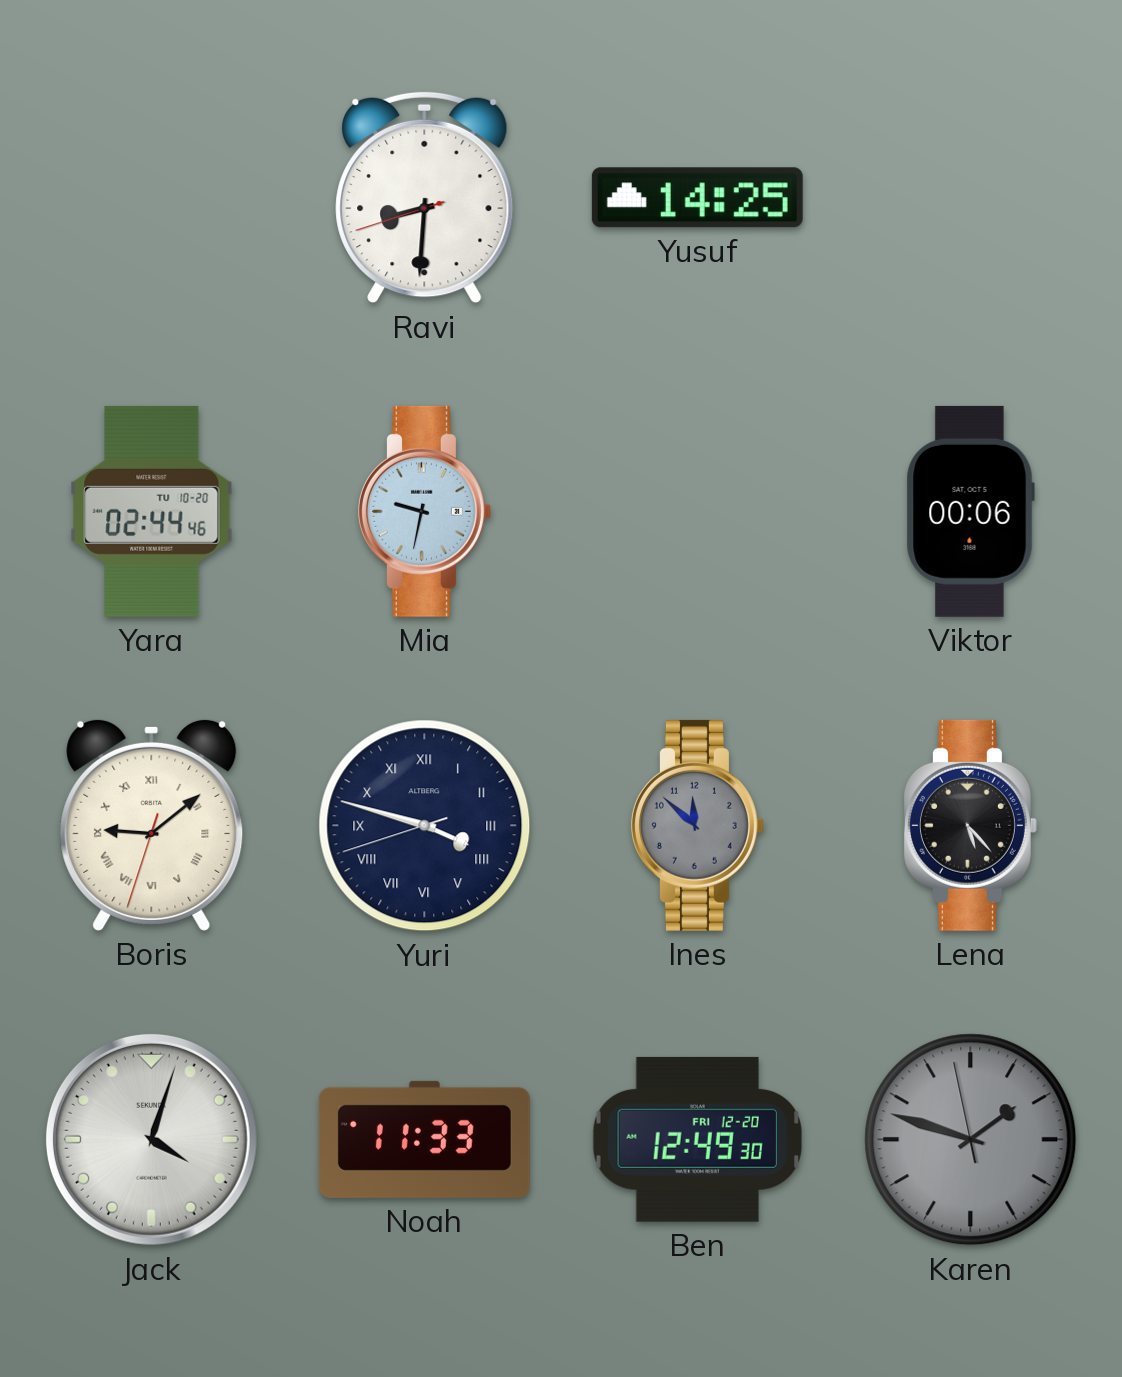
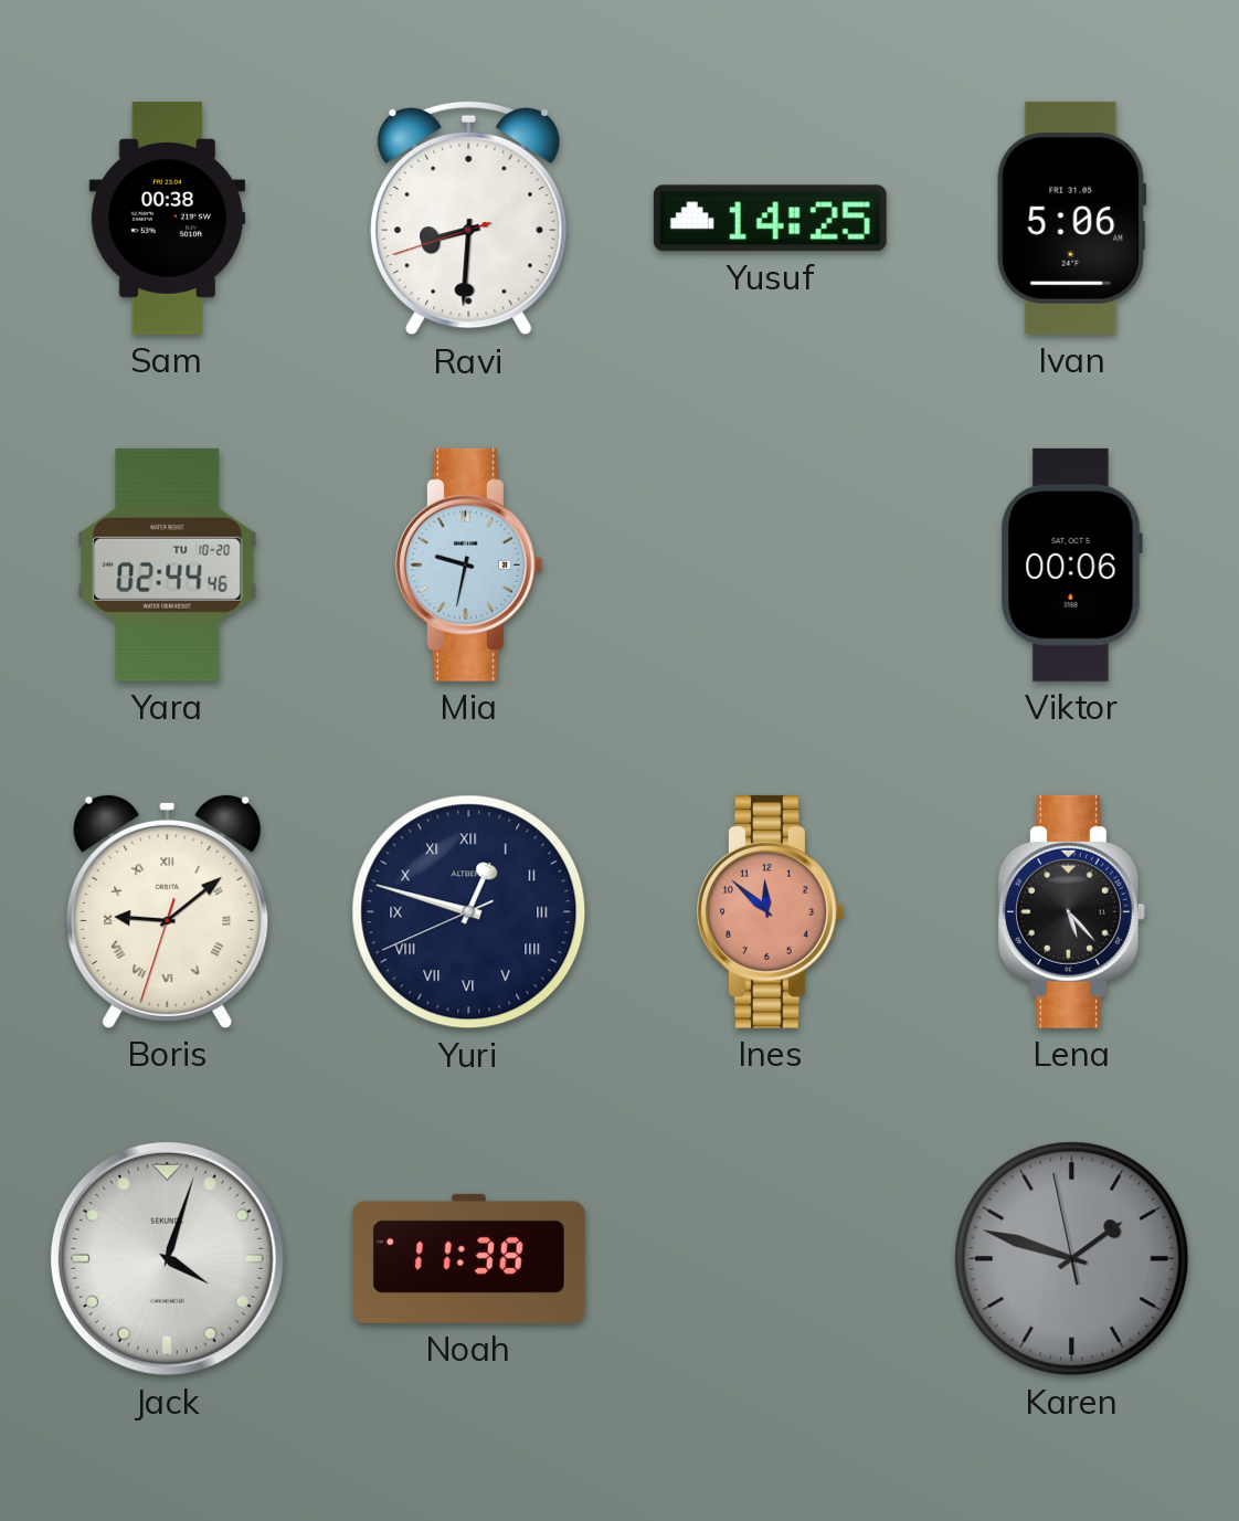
Sam: none -> 00:38
Ivan: none -> 5:06
Yuri: 3:47 -> 12:47
Ines dial: grey -> salmon
Noah: 11:33 -> 11:38
Ben: 12:49 -> none
